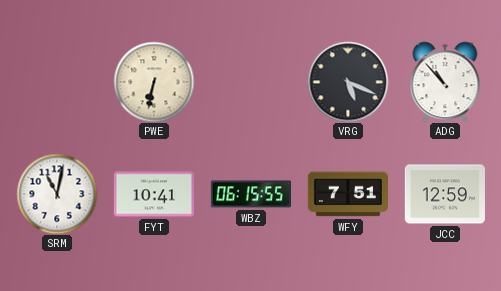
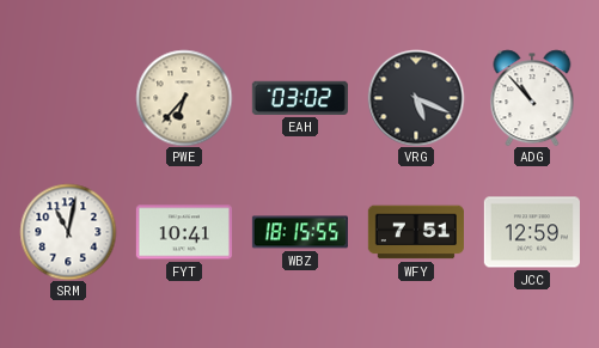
PWE: 6:32 -> 6:37
EAH: none -> 03:02
WBZ: 06:15 -> 18:15
